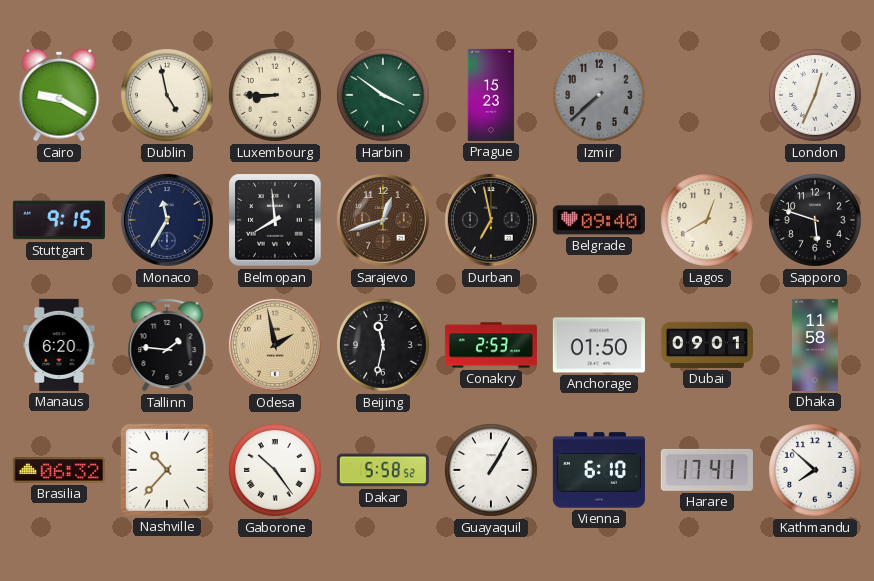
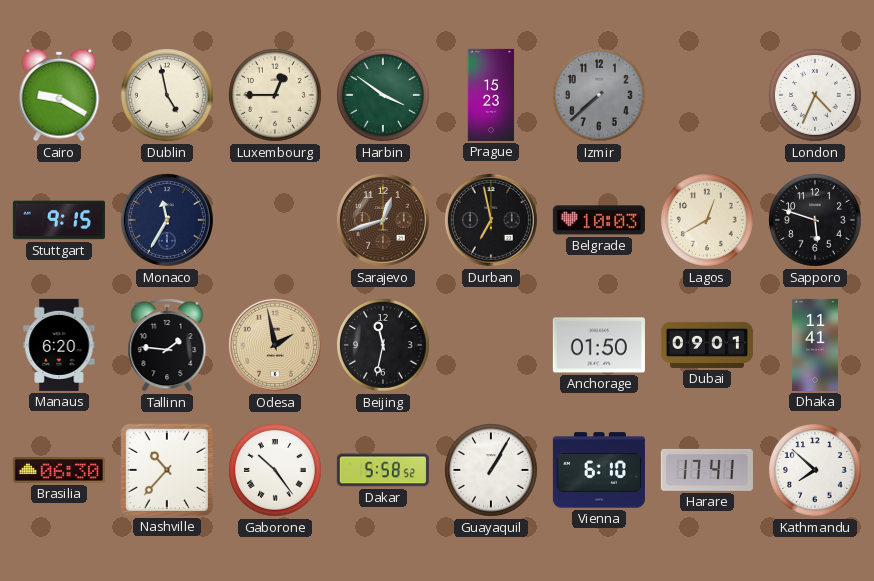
Luxembourg: 8:45 -> 12:45
London: 12:34 -> 4:34
Belmopan: 7:59 -> none
Belgrade: 09:40 -> 10:03
Conakry: 2:53 -> none
Dhaka: 11:58 -> 11:41
Brasilia: 06:32 -> 06:30
